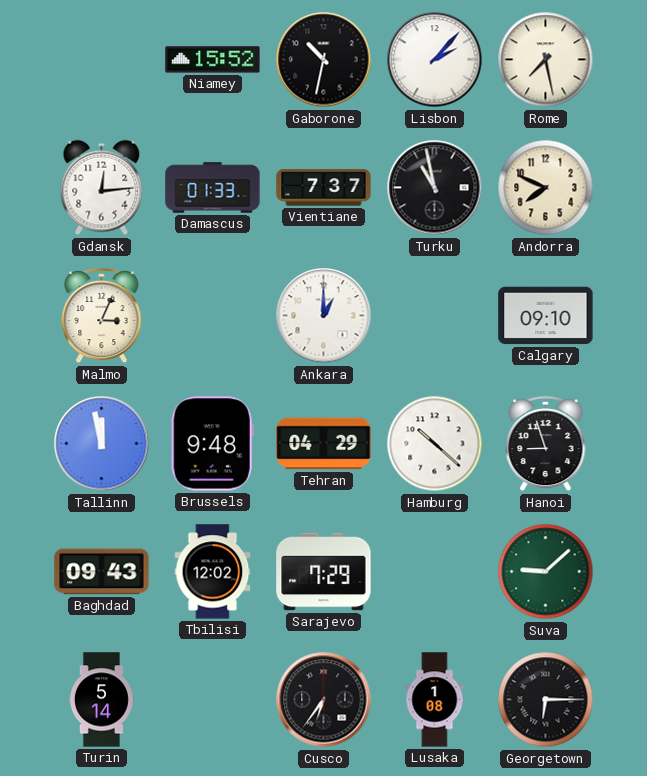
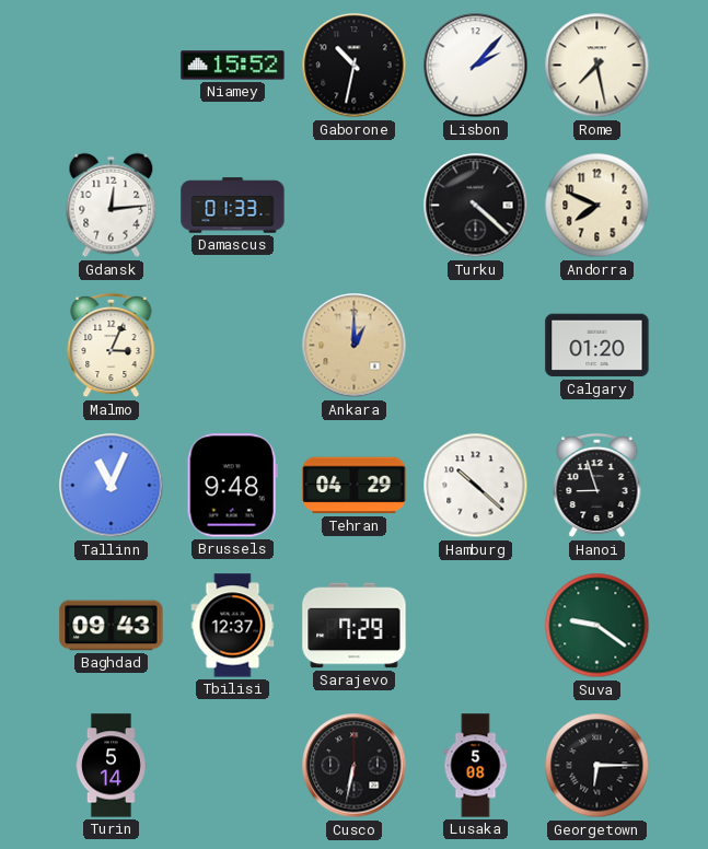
Vientiane: 7:37 -> none
Turku: 10:58 -> 4:22
Ankara dial: white -> champagne
Calgary: 09:10 -> 01:20
Tallinn: 11:58 -> 11:04
Tbilisi: 12:02 -> 12:37
Suva: 9:08 -> 9:21
Cusco: 6:36 -> 6:32
Lusaka: 1:08 -> 5:08
